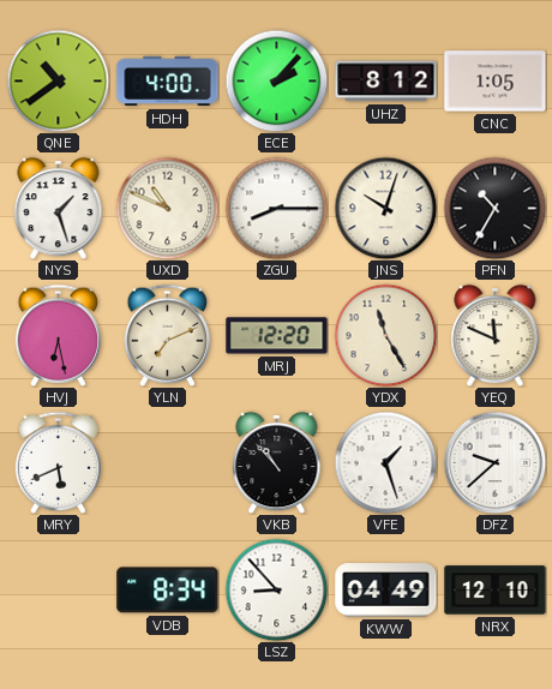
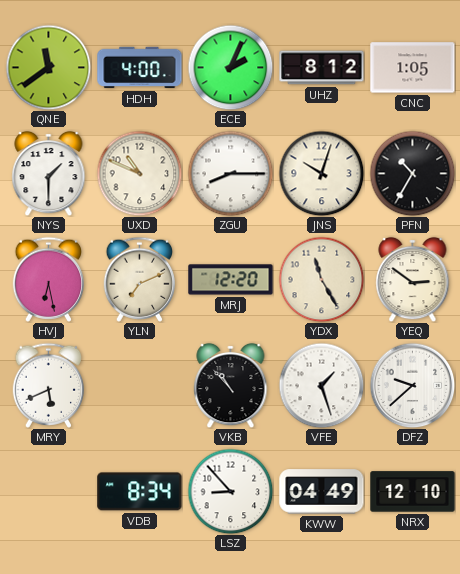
QNE: 10:39 -> 11:39
ECE: 2:07 -> 2:04
NYS: 1:27 -> 1:30
YEQ: 11:49 -> 2:51
